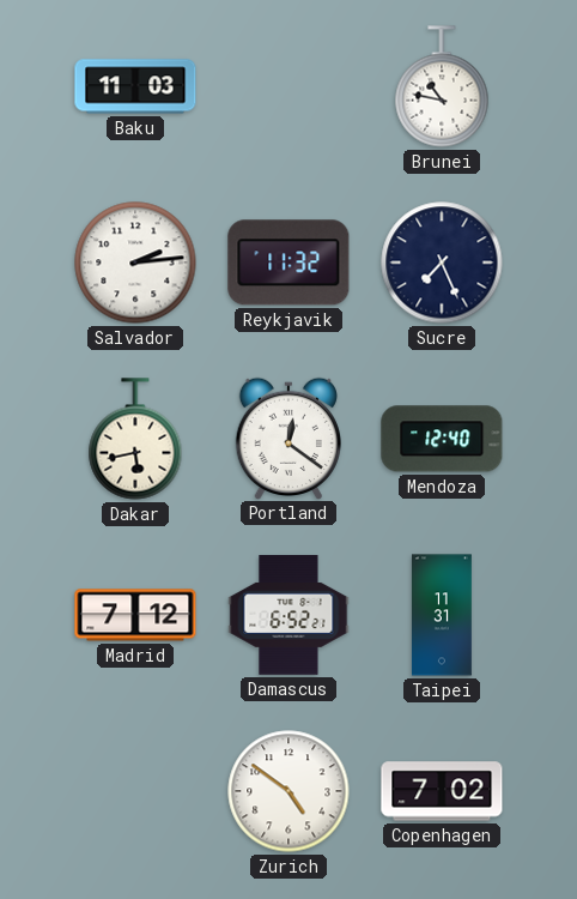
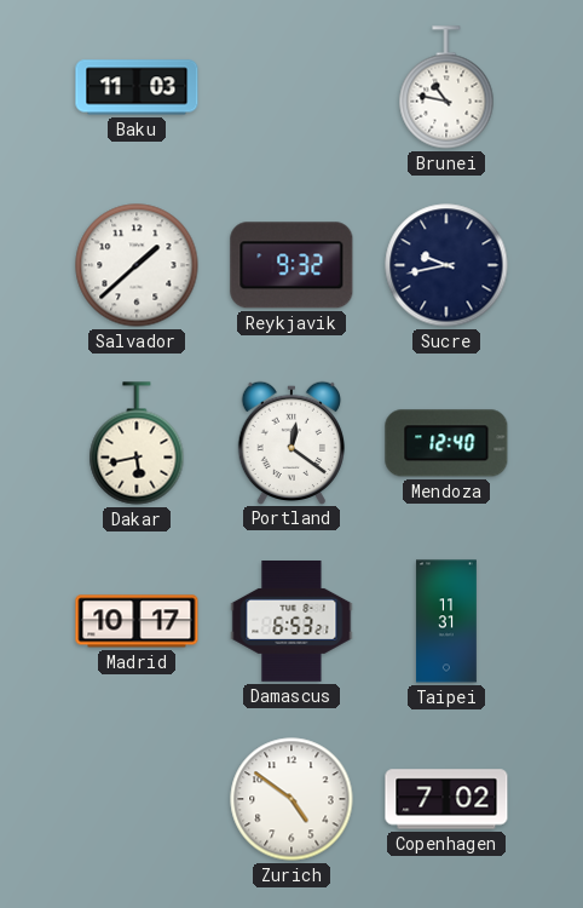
Salvador: 2:14 -> 1:38
Reykjavik: 11:32 -> 9:32
Sucre: 7:26 -> 9:43
Madrid: 7:12 -> 10:17
Damascus: 6:52 -> 6:53
